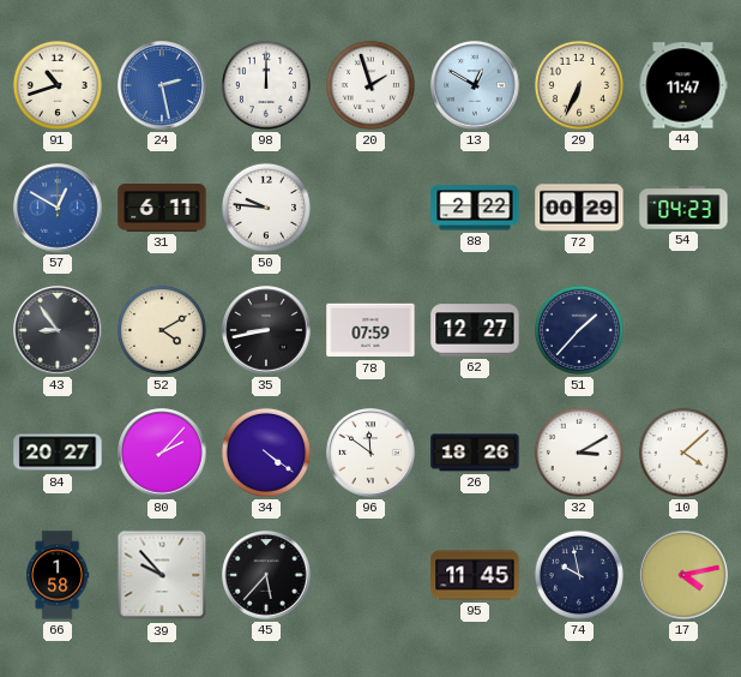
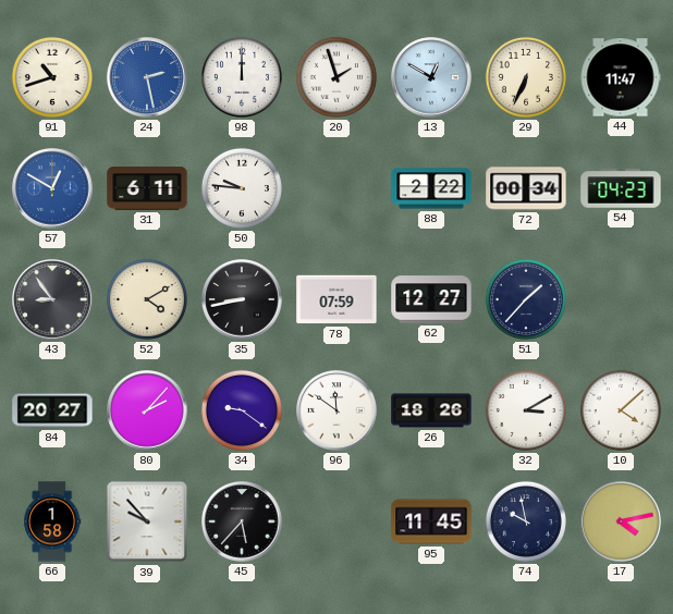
72: 00:29 -> 00:34
34: 4:21 -> 9:21
